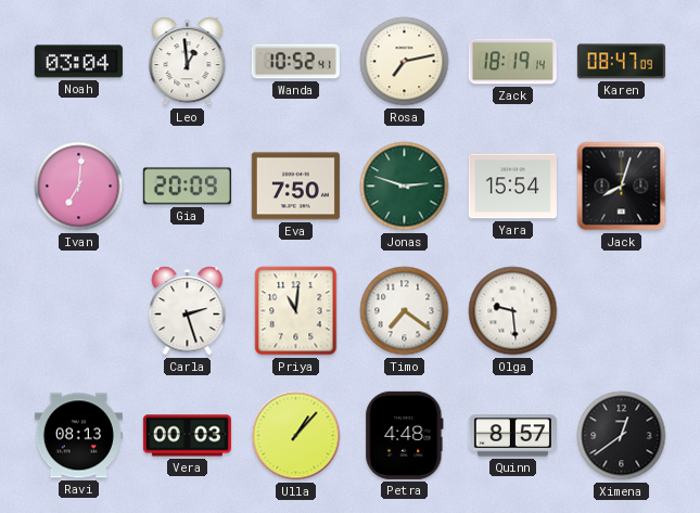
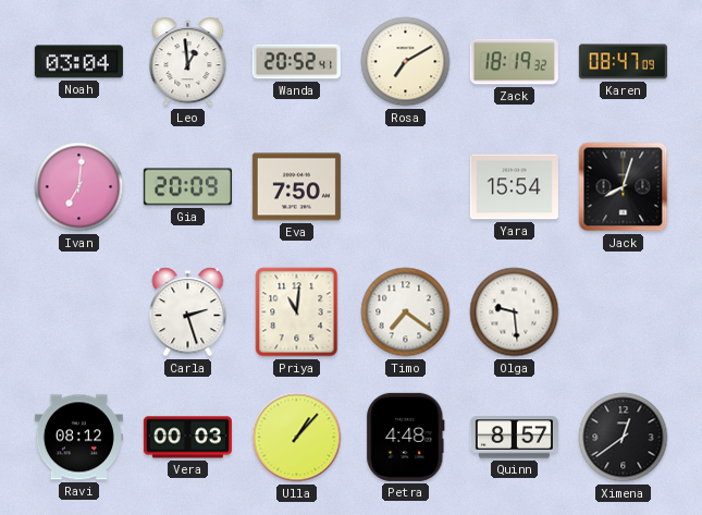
Wanda: 10:52 -> 20:52
Rosa: 7:13 -> 7:10
Zack: 18:19:14 -> 18:19:32
Jonas: 2:48 -> none
Ravi: 08:13 -> 08:12
